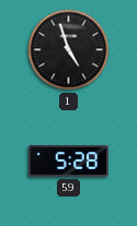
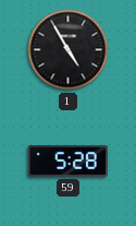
1: 4:57 -> 4:55
